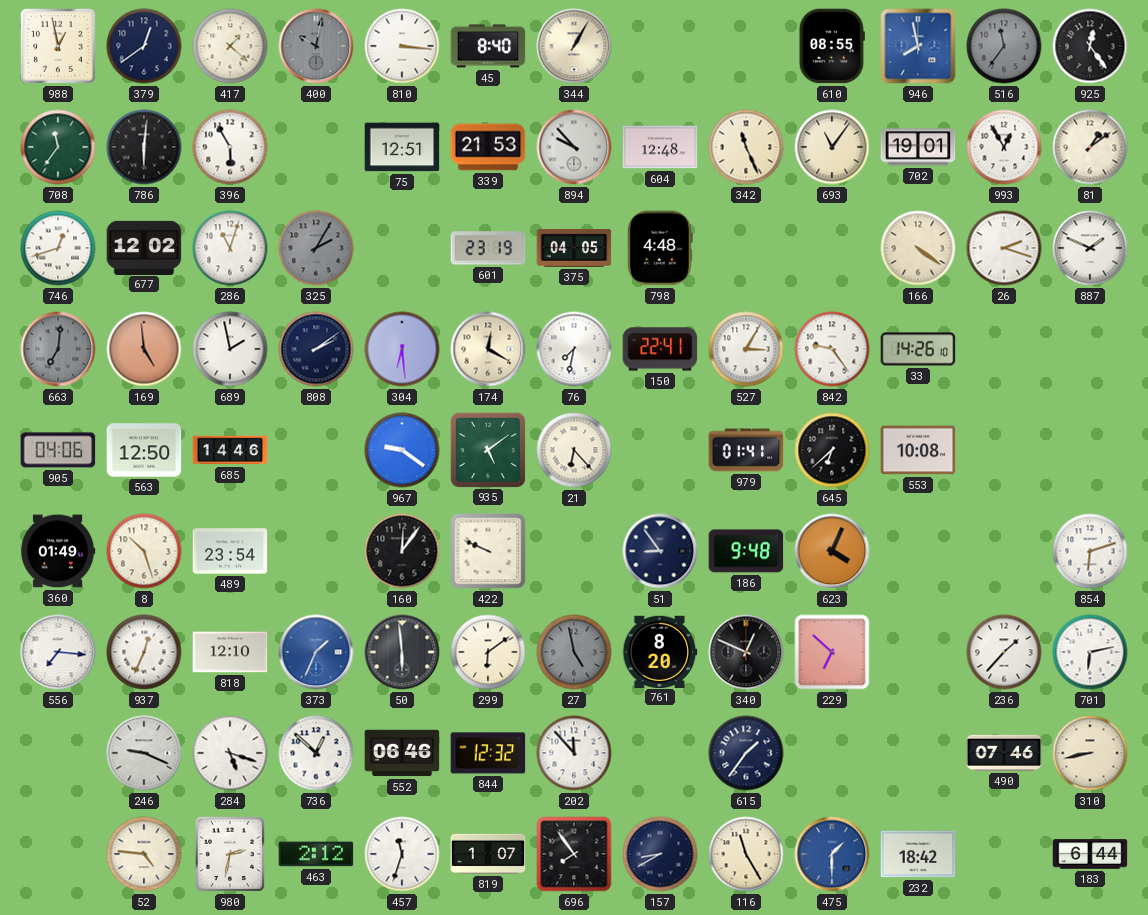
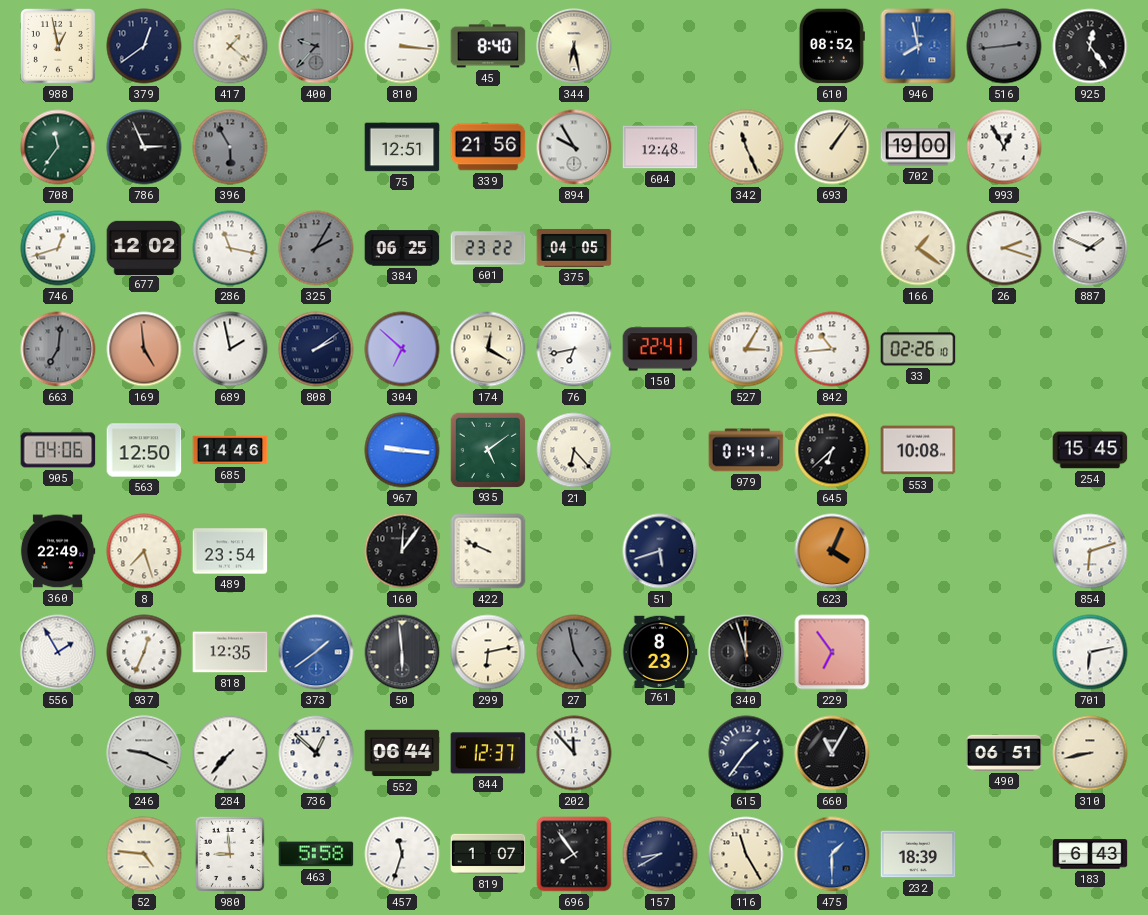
400: 10:02 -> 9:37
344: 1:05 -> 6:28
610: 08:55 -> 08:52
516: 11:36 -> 2:44
786: 6:01 -> 2:56
396 dial: white -> grey
339: 21:53 -> 21:56
894: 9:53 -> 9:55
693: 11:06 -> 1:06
702: 19:01 -> 19:00
81: 1:09 -> none
286: 11:03 -> 11:17
384: none -> 06:25
601: 23:19 -> 23:22
798: 4:48 -> none
166: 4:21 -> 1:21
304: 6:29 -> 6:52
76: 7:32 -> 6:43
842: 9:24 -> 10:44
33: 14:26 -> 02:26
967: 9:21 -> 9:16
254: none -> 15:45
360: 01:49 -> 22:49
8: 10:27 -> 7:27
51: 8:54 -> 5:42
186: 9:48 -> none
556: 7:16 -> 1:55
818: 12:10 -> 12:35
373: 1:34 -> 1:39
299: 6:09 -> 6:13
761: 8:20 -> 8:23
340: 12:49 -> 11:57
229: 6:52 -> 6:54
236: 1:37 -> none
284: 5:18 -> 7:37
552: 06:46 -> 06:44
844: 12:32 -> 12:37
660: none -> 11:05
490: 07:46 -> 06:51
980: 2:32 -> 8:59
463: 2:12 -> 5:58
232: 18:42 -> 18:39
183: 6:44 -> 6:43
